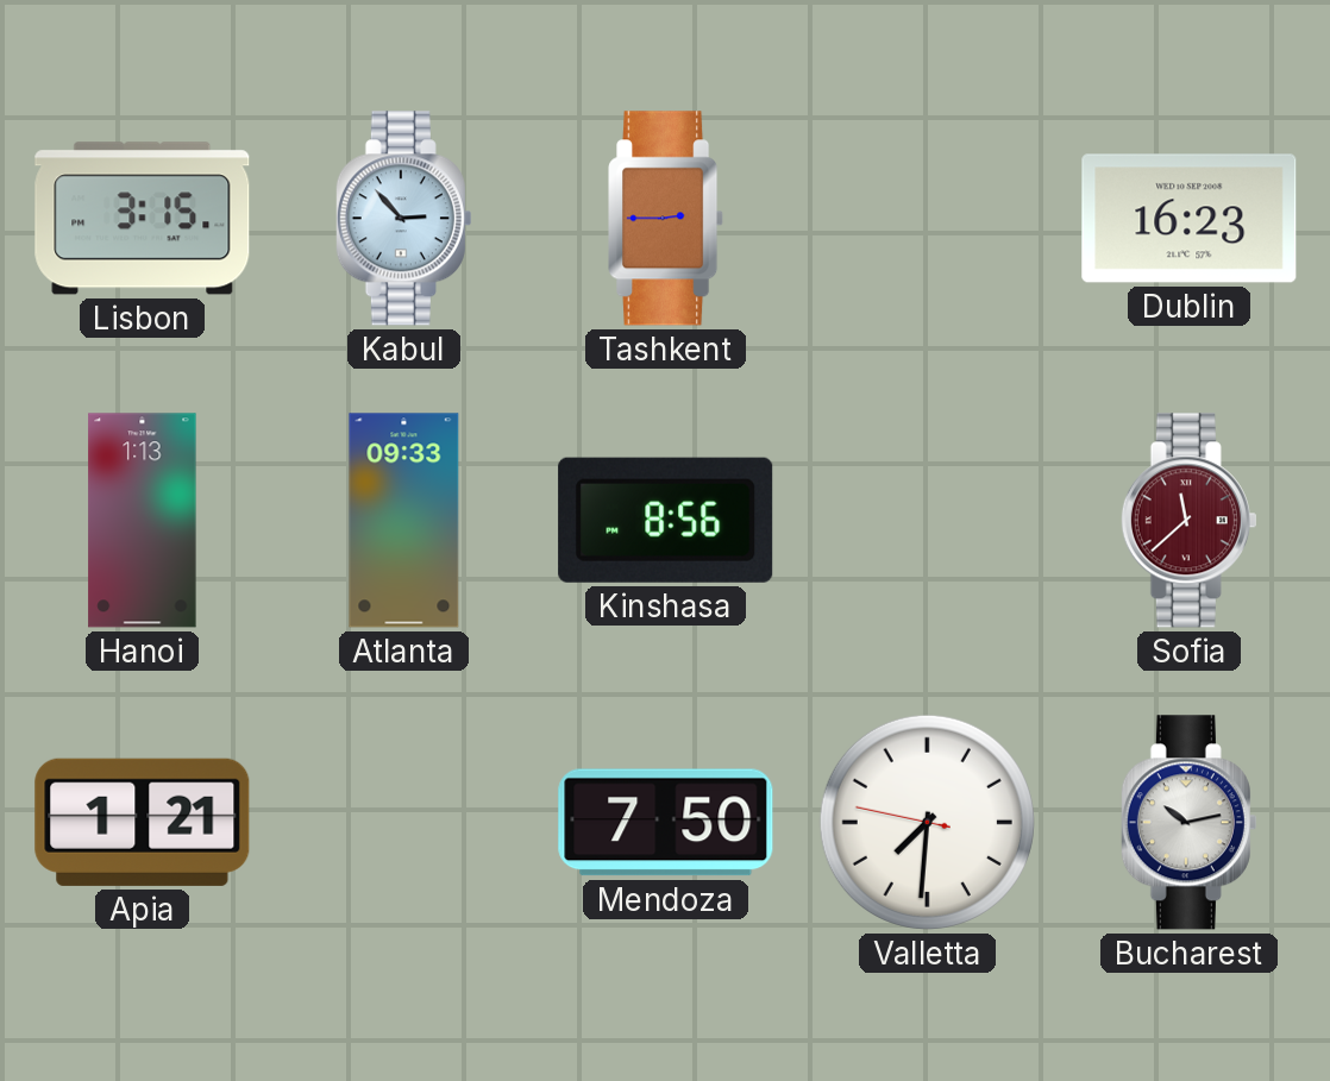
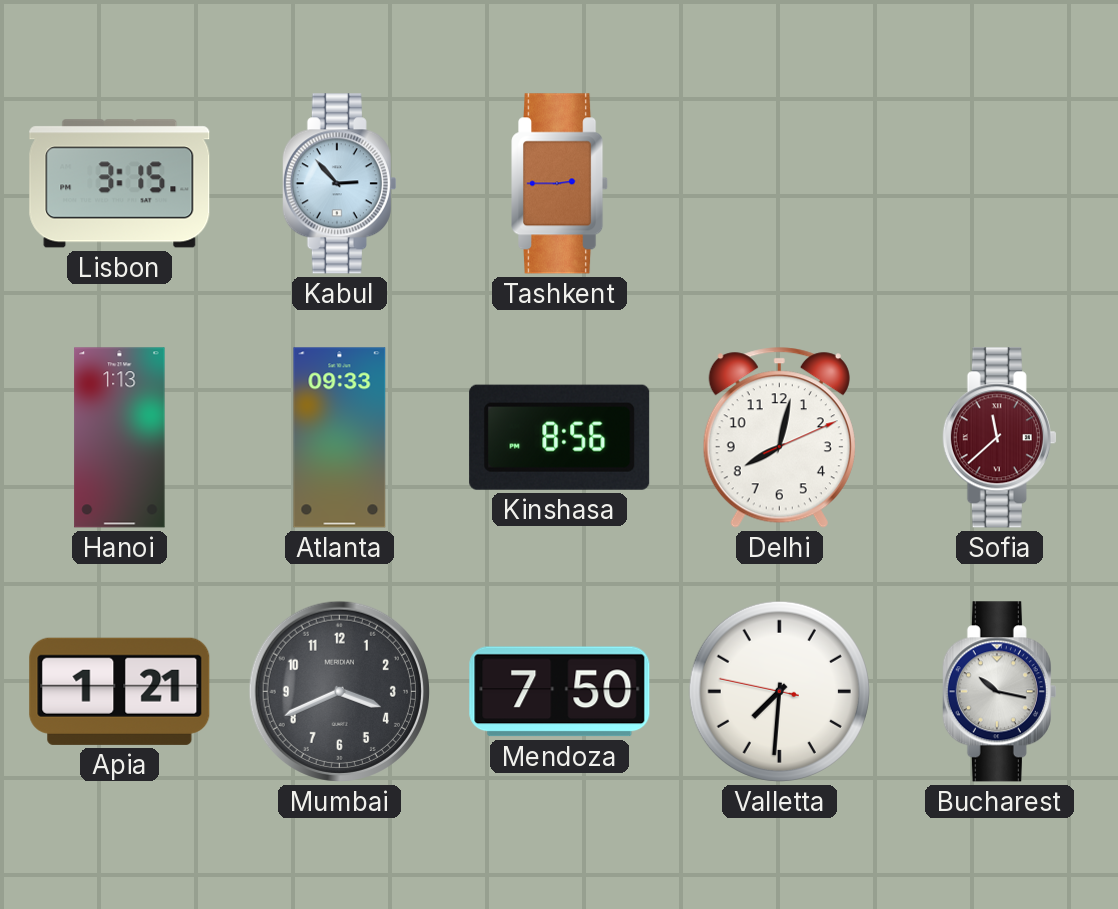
Dublin: 16:23 -> none
Delhi: none -> 8:02
Mumbai: none -> 3:41
Bucharest: 10:13 -> 10:17
